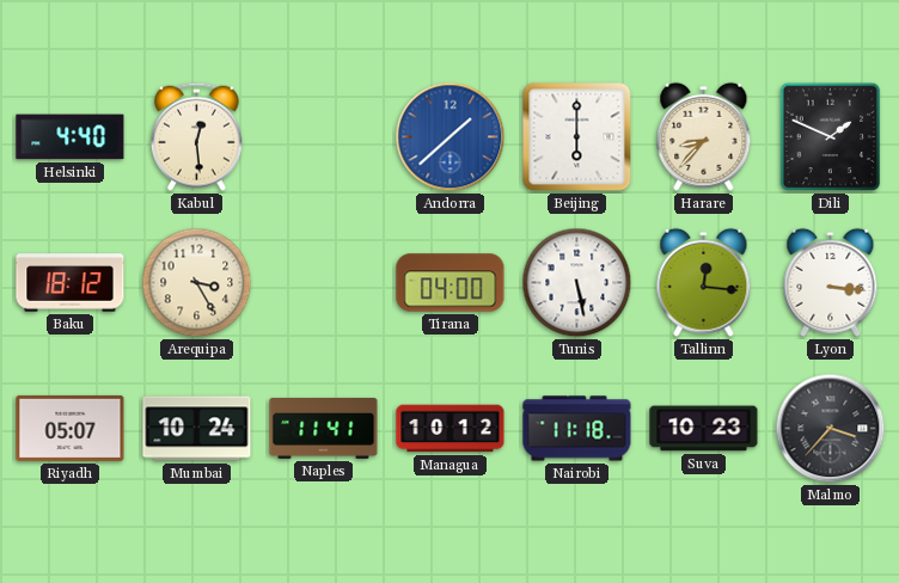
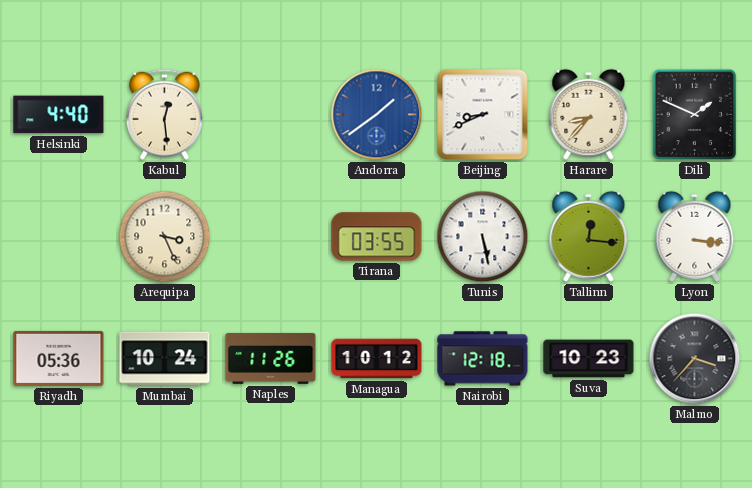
Andorra: 1:38 -> 1:39
Beijing: 6:00 -> 8:41
Baku: 18:12 -> none
Arequipa: 3:25 -> 3:26
Tirana: 04:00 -> 03:55
Riyadh: 05:07 -> 05:36
Naples: 11:41 -> 11:26
Nairobi: 11:18 -> 12:18
